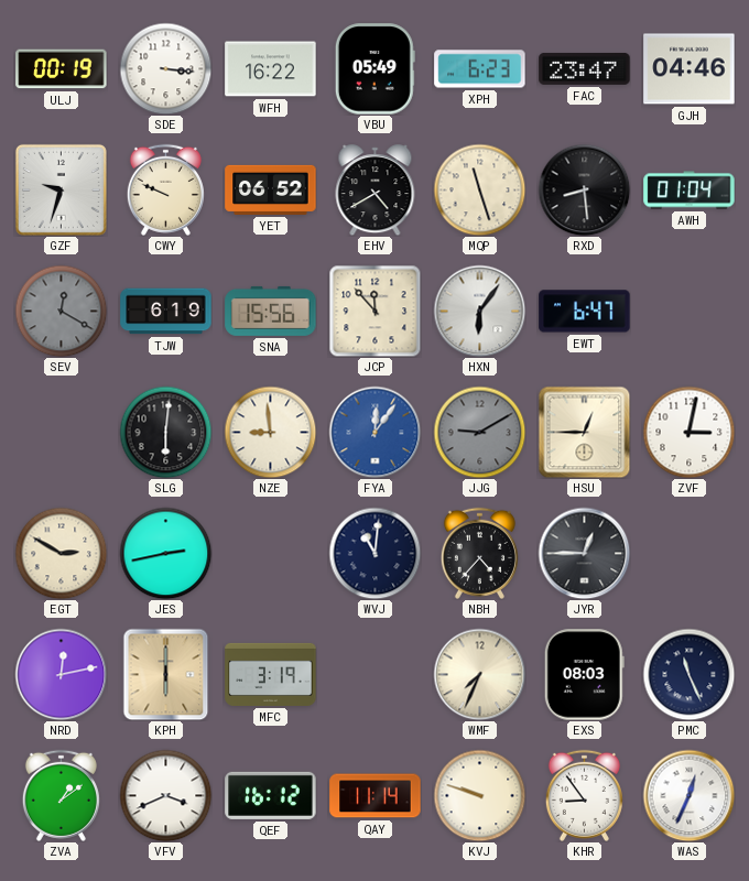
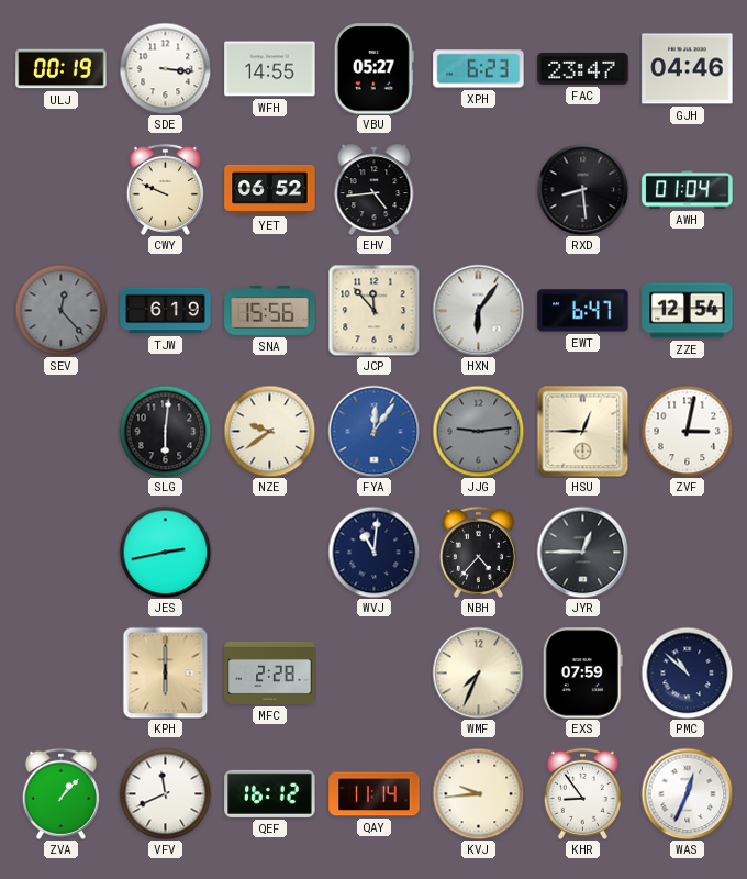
WFH: 16:22 -> 14:55
VBU: 05:49 -> 05:27
GZF: 9:33 -> none
EHV: 4:40 -> 4:44
MQP: 11:27 -> none
SEV: 12:20 -> 12:23
ZZE: none -> 12:54
NZE: 8:59 -> 9:39
JJG: 9:10 -> 9:14
EGT: 2:50 -> none
NRD: 12:13 -> none
MFC: 3:19 -> 2:28
EXS: 08:03 -> 07:59
PMC: 11:26 -> 10:52
ZVA: 1:09 -> 1:07
VFV: 3:41 -> 11:41
KVJ: 9:48 -> 9:44
